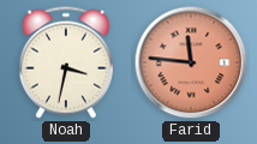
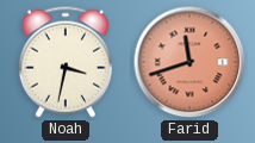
Farid: 11:46 -> 11:42
